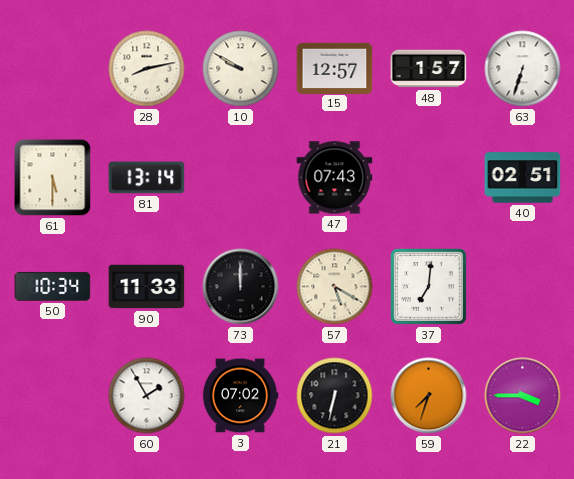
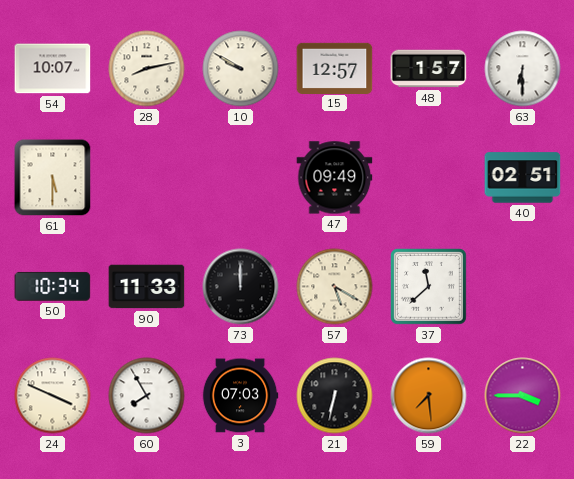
54: none -> 10:07
63: 6:33 -> 6:30
81: 13:14 -> none
47: 07:43 -> 09:49
37: 7:01 -> 11:38
24: none -> 3:49
60: 1:55 -> 7:55
3: 07:02 -> 07:03
59: 7:33 -> 7:29
